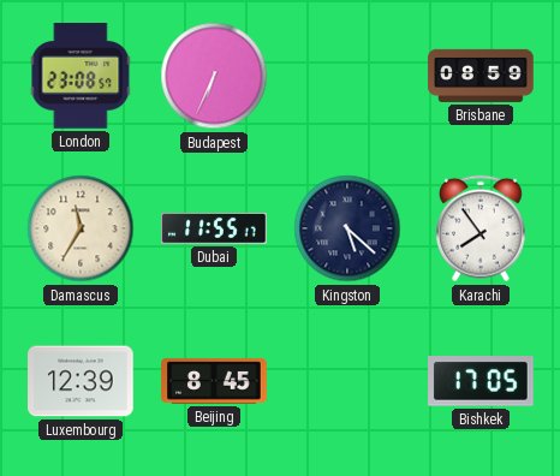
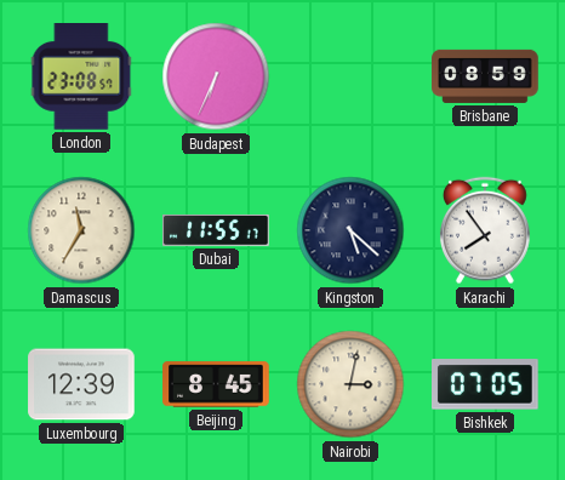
Nairobi: none -> 3:02
Bishkek: 17:05 -> 07:05
